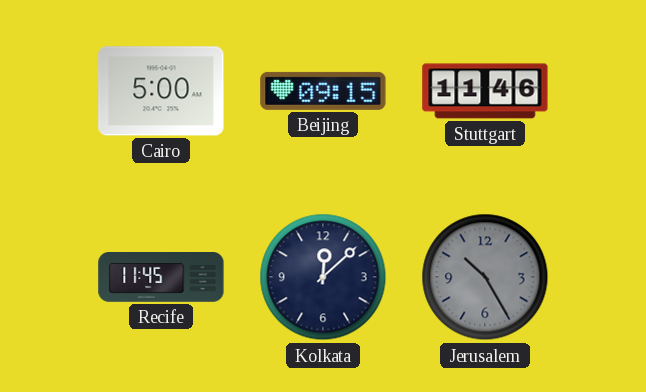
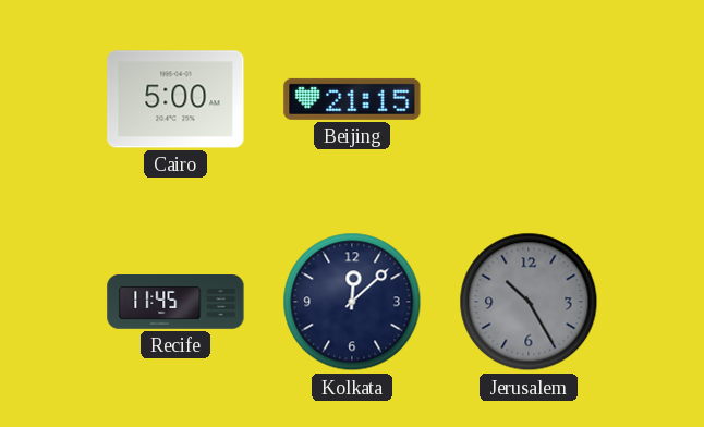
Beijing: 09:15 -> 21:15
Stuttgart: 11:46 -> none
